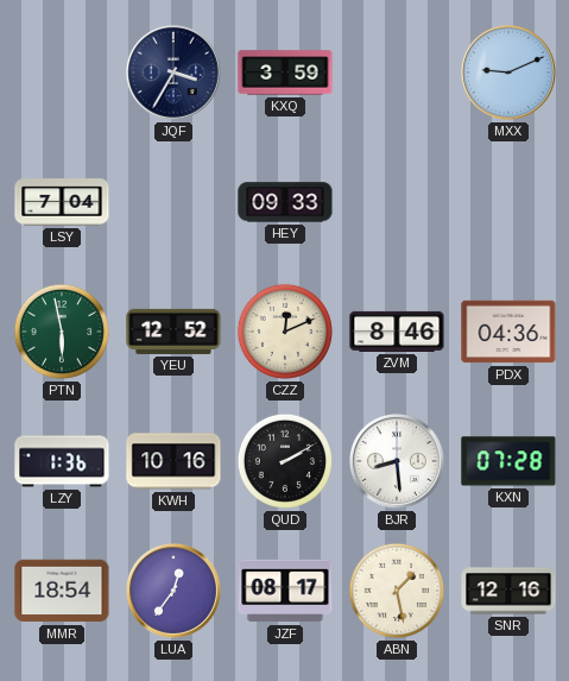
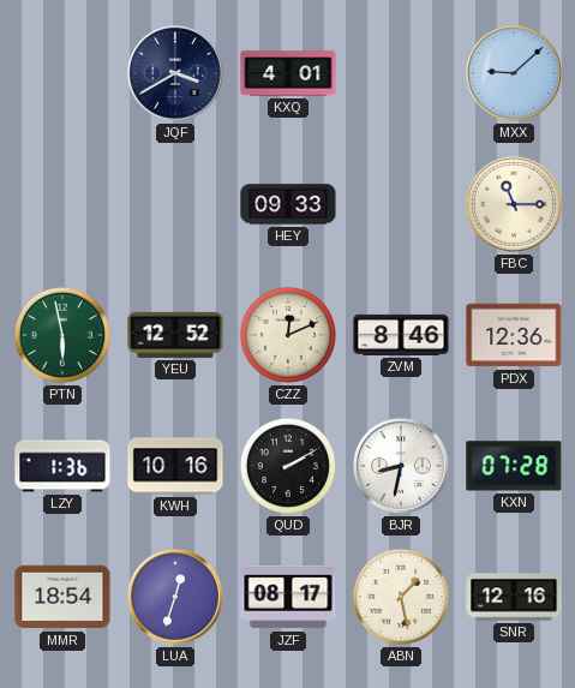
JQF: 3:35 -> 3:40
KXQ: 3:59 -> 4:01
MXX: 9:11 -> 9:08
LSY: 7:04 -> none
FBC: none -> 11:15
PDX: 04:36 -> 12:36
BJR: 8:29 -> 8:32
LUA: 12:36 -> 12:33
